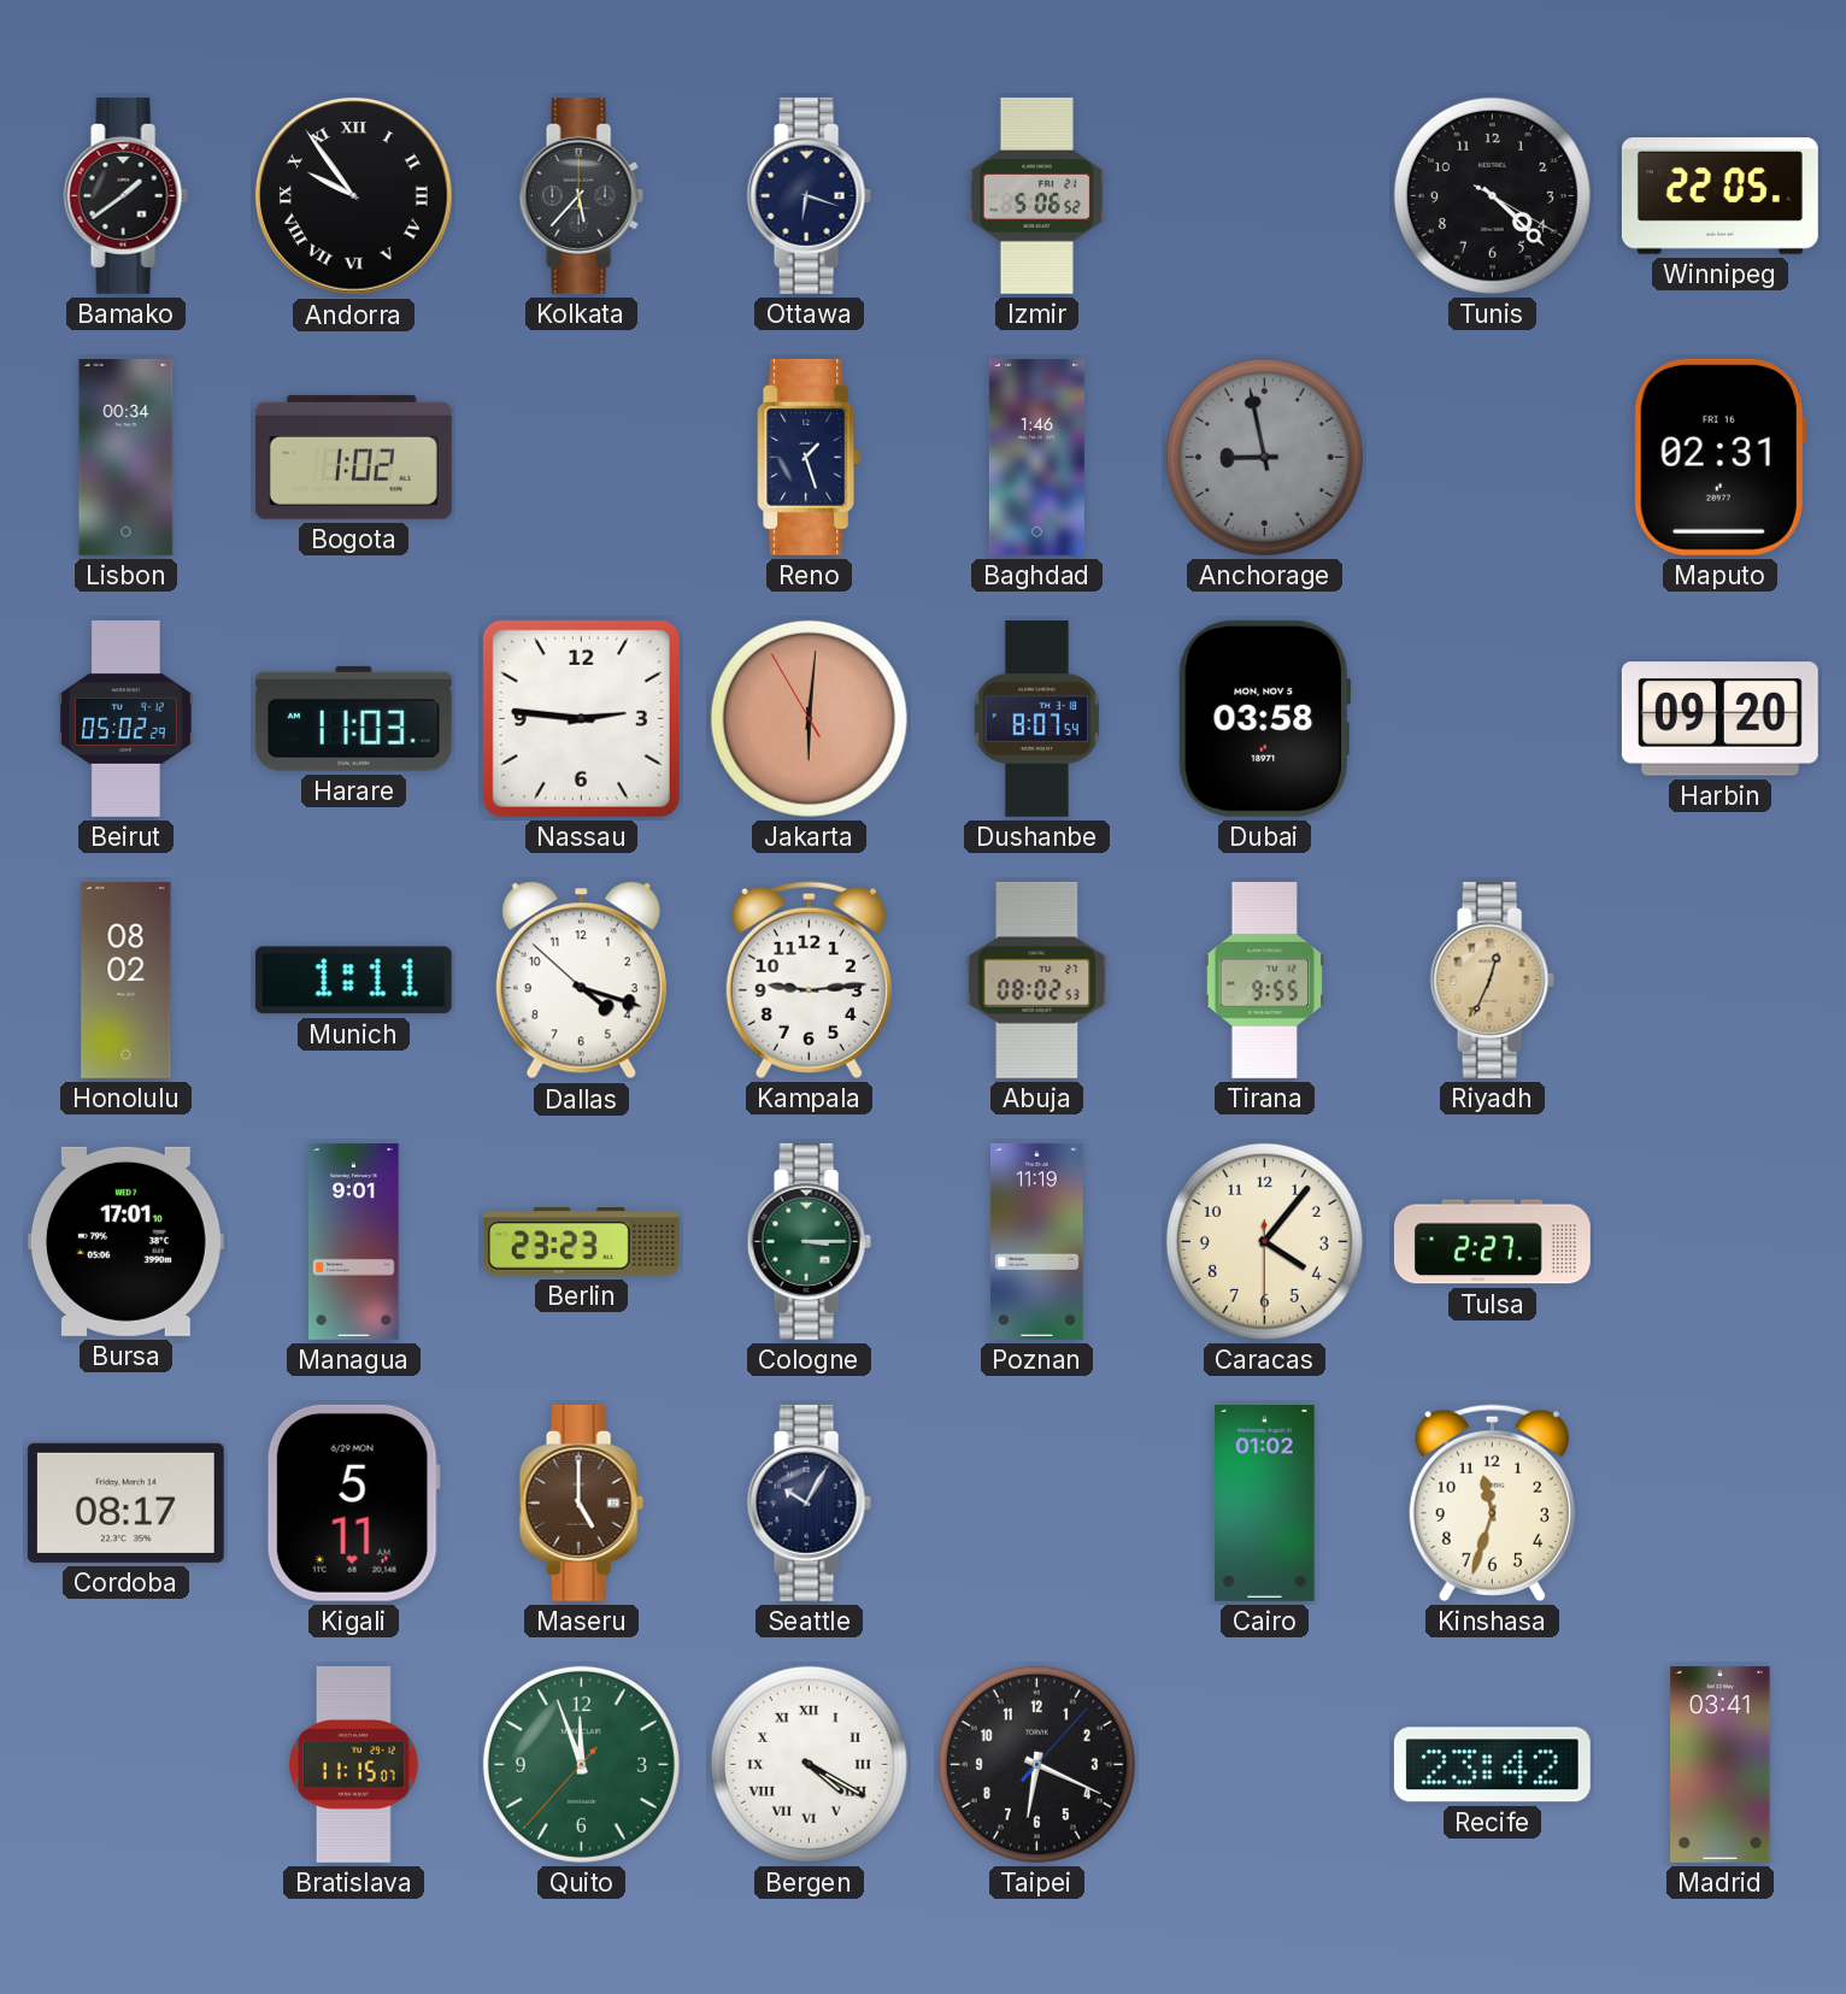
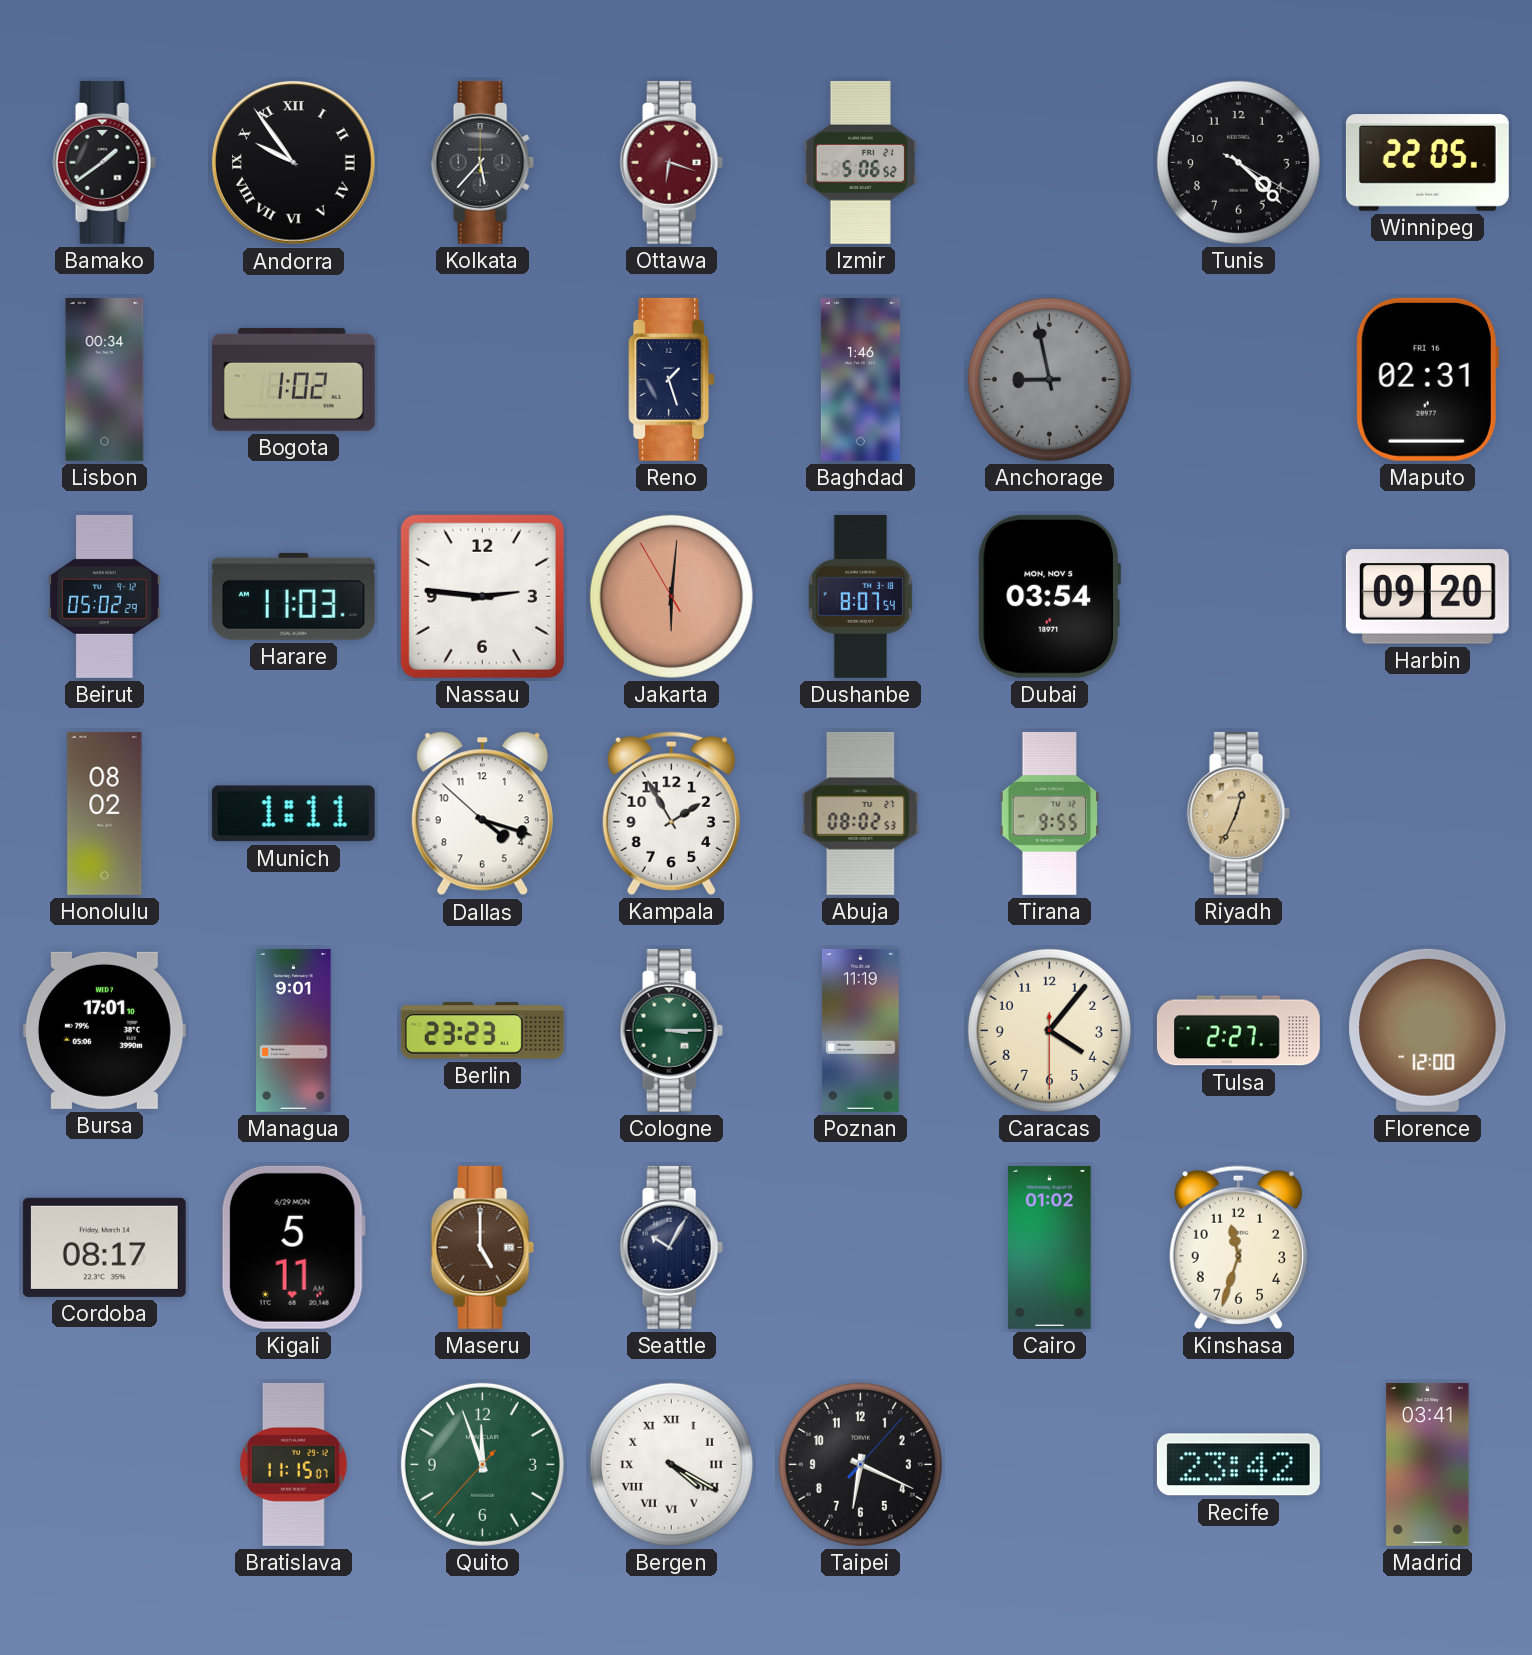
Ottawa dial: navy -> burgundy
Dubai: 03:58 -> 03:54
Kampala: 9:14 -> 1:55
Florence: none -> 12:00
